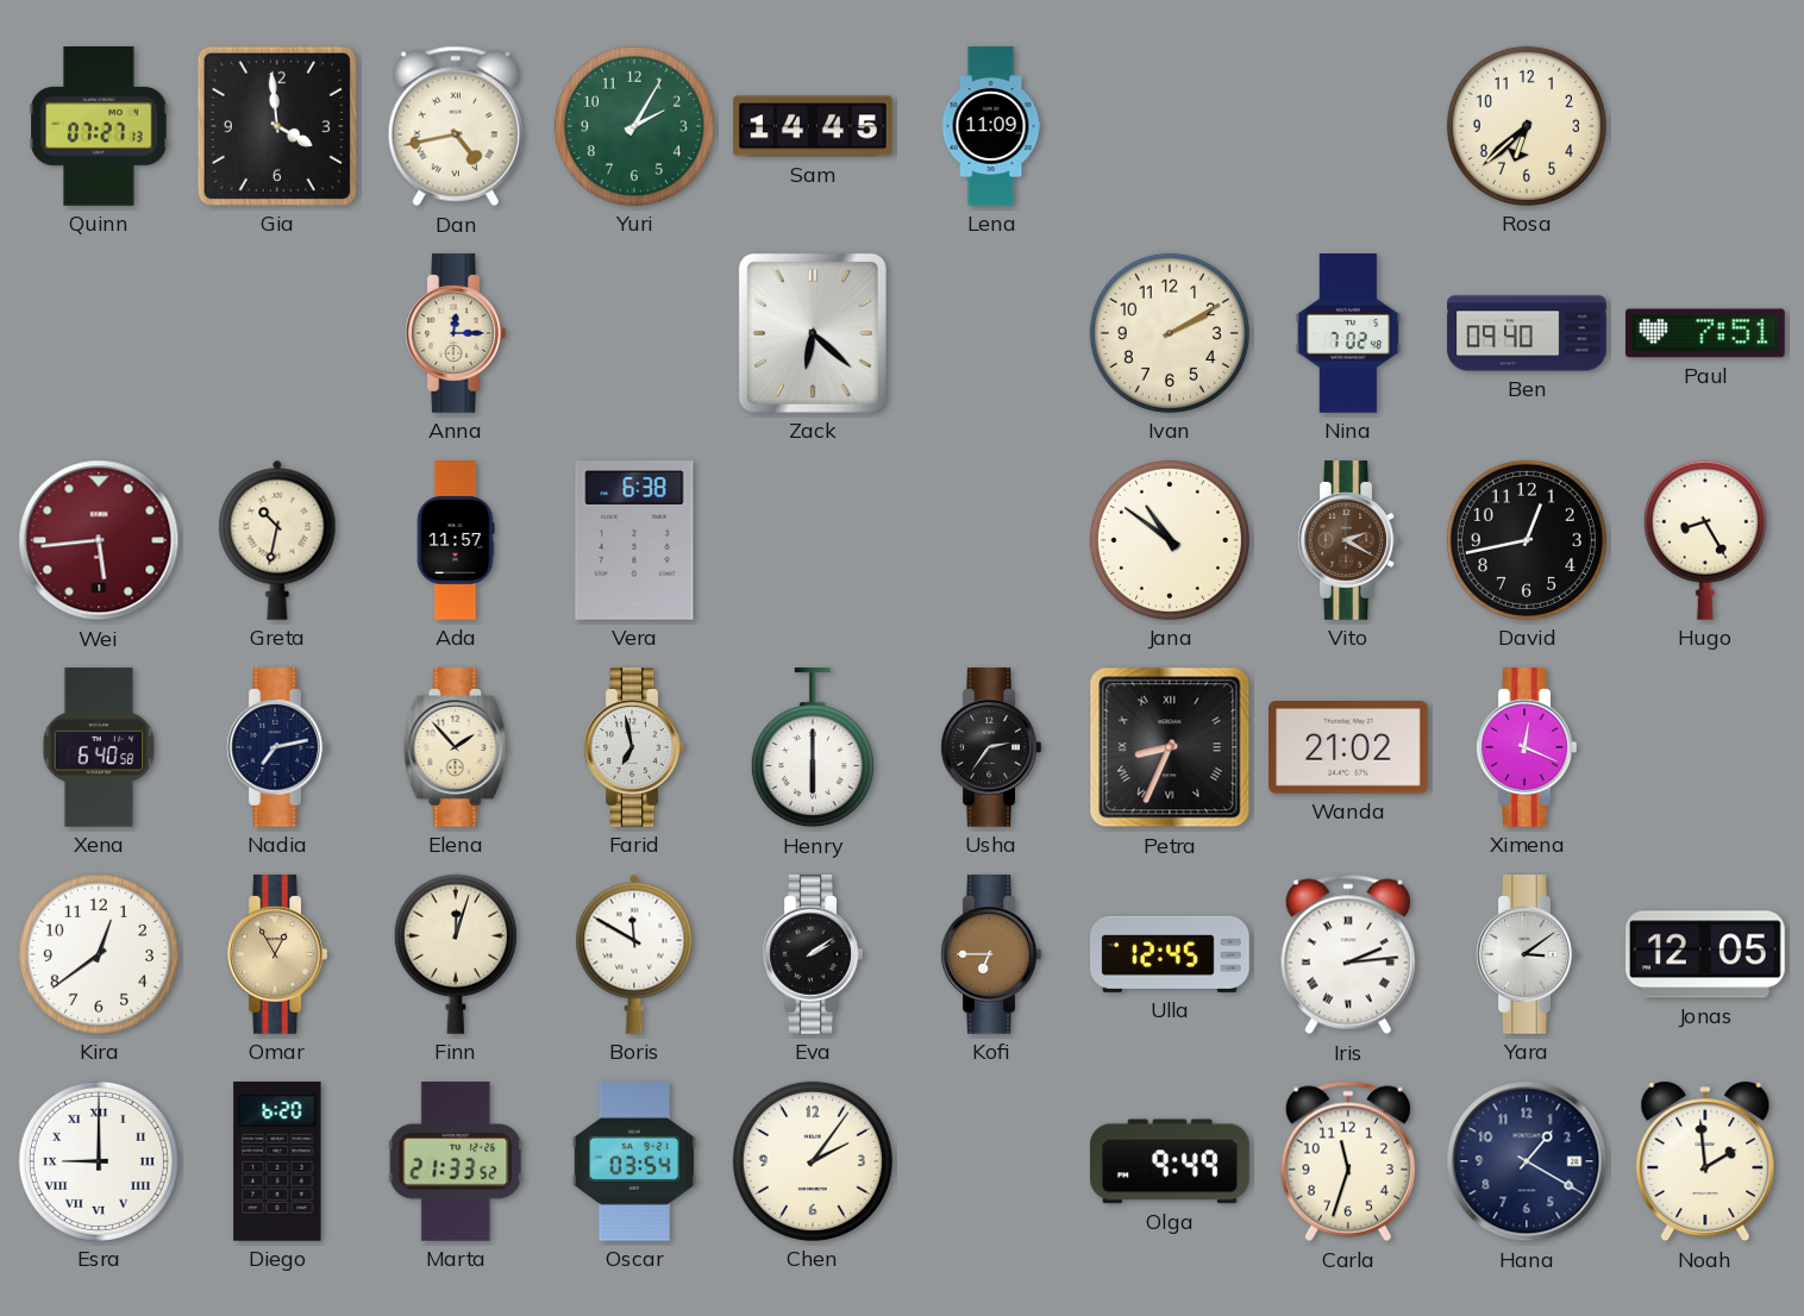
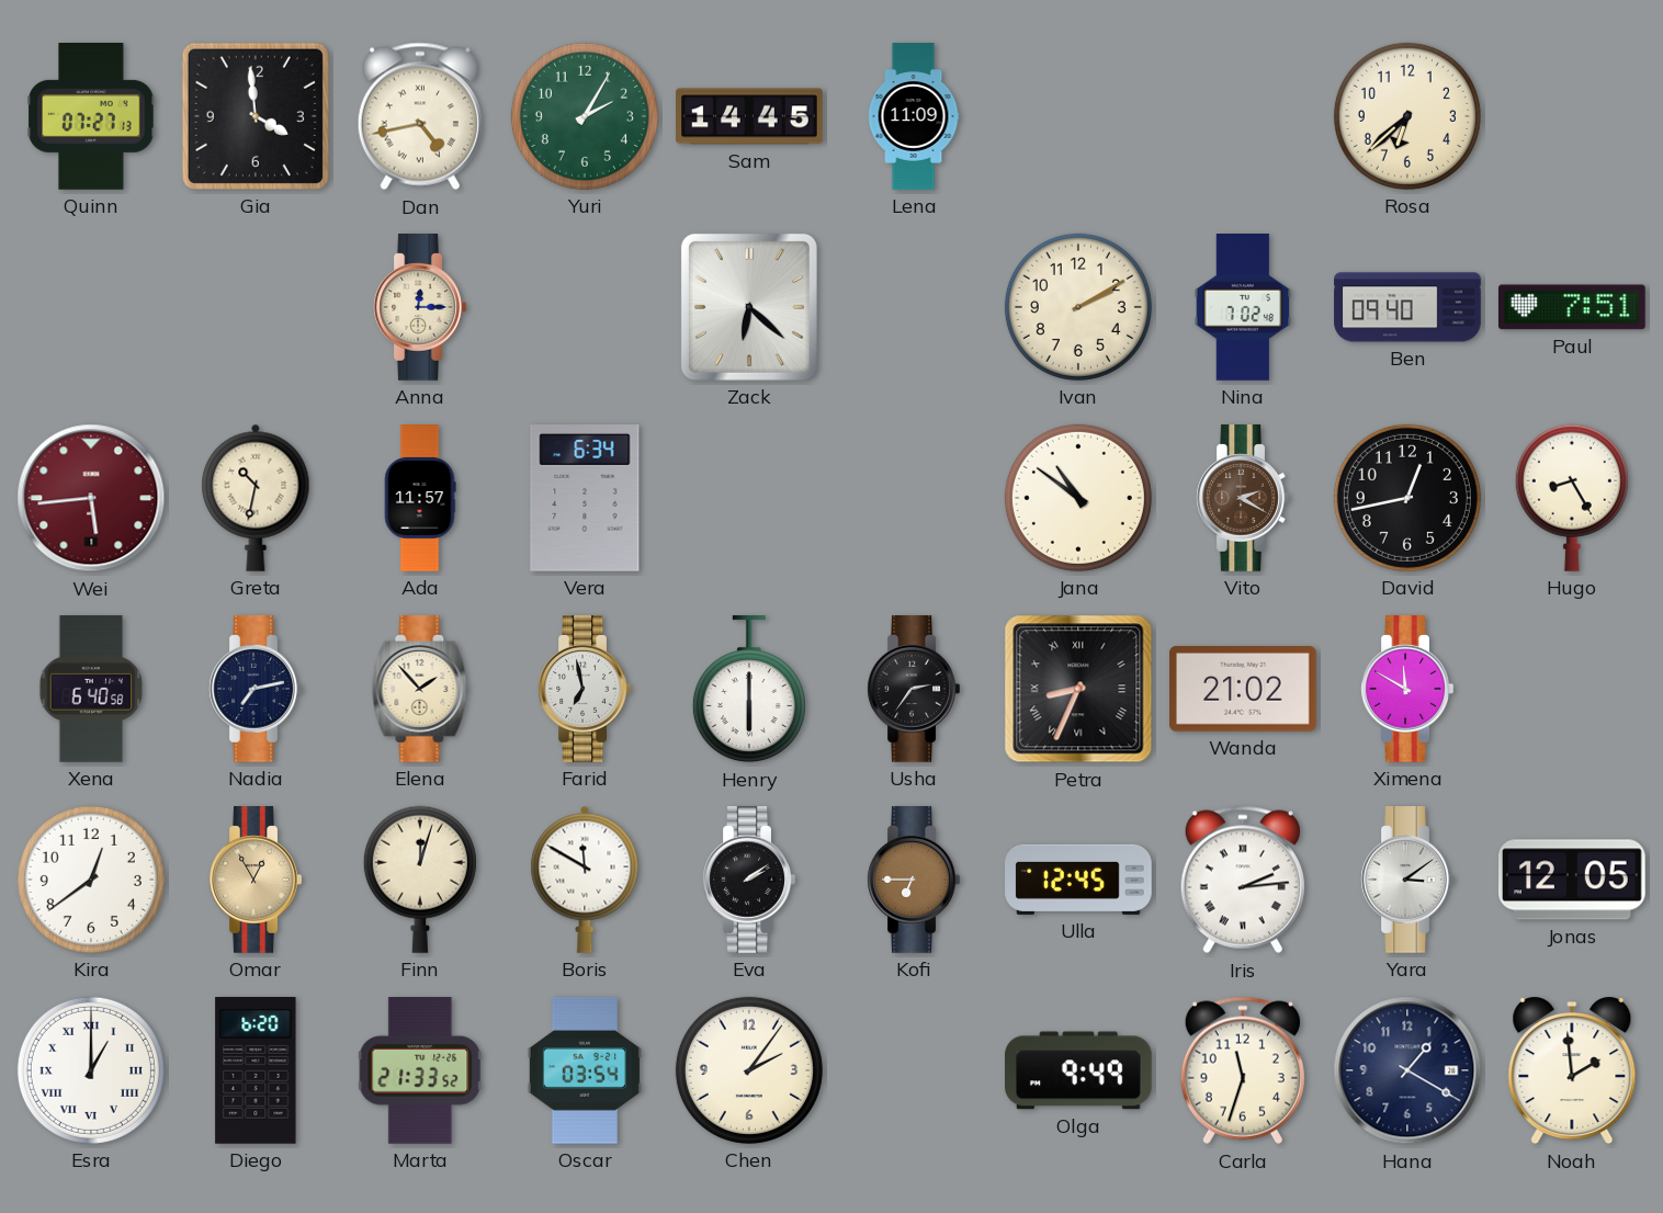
Vera: 6:38 -> 6:34
Ximena: 12:19 -> 11:50
Esra: 9:00 -> 1:00
